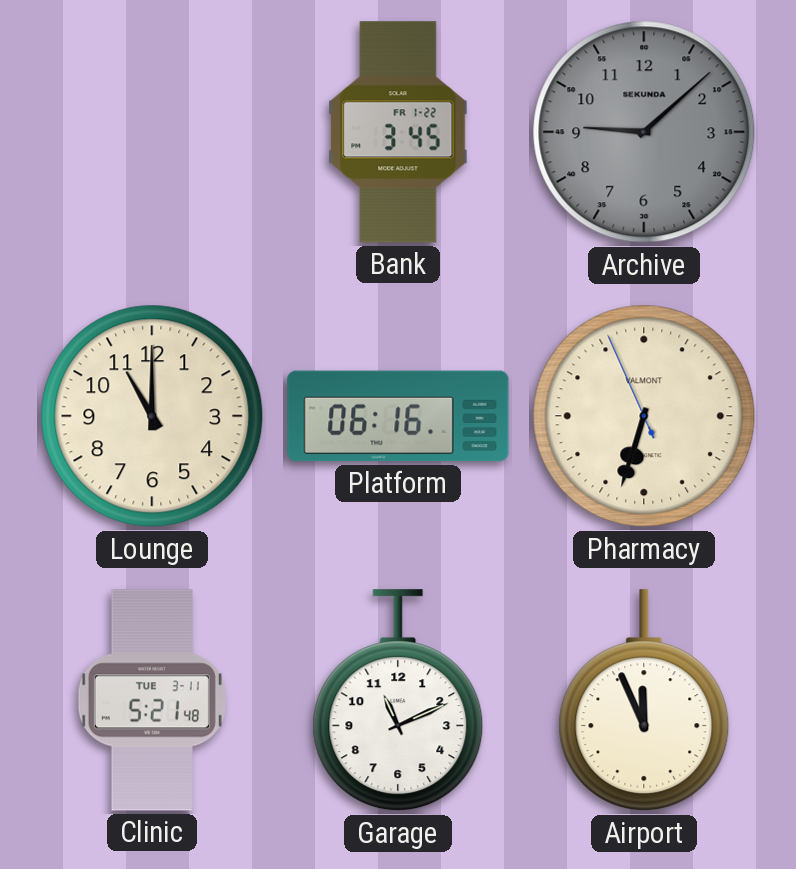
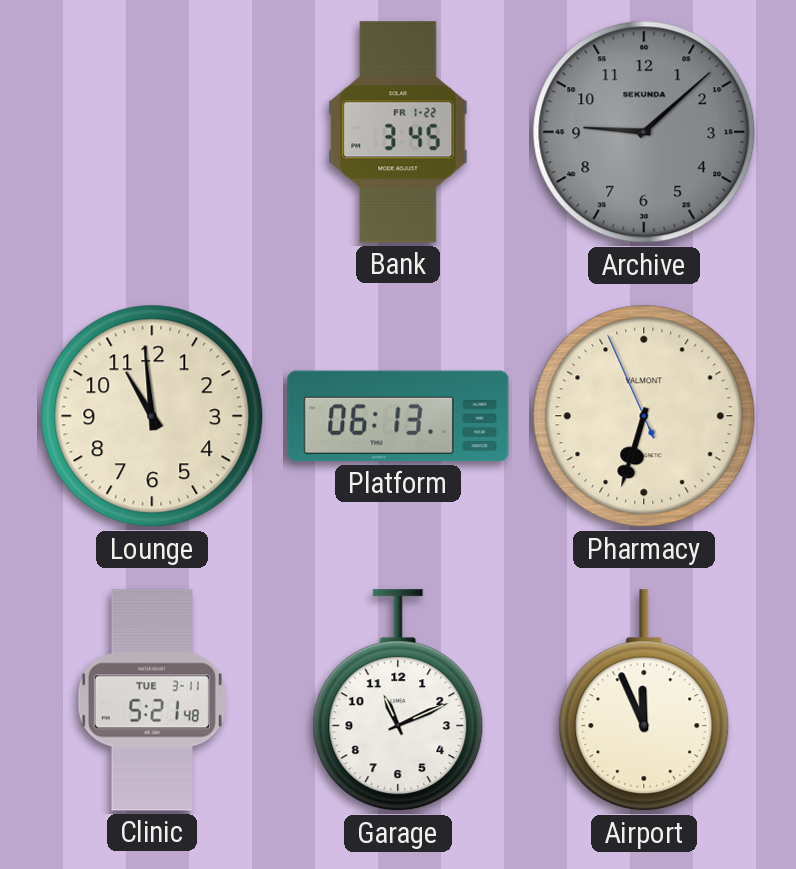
Lounge: 11:00 -> 10:59
Platform: 06:16 -> 06:13
